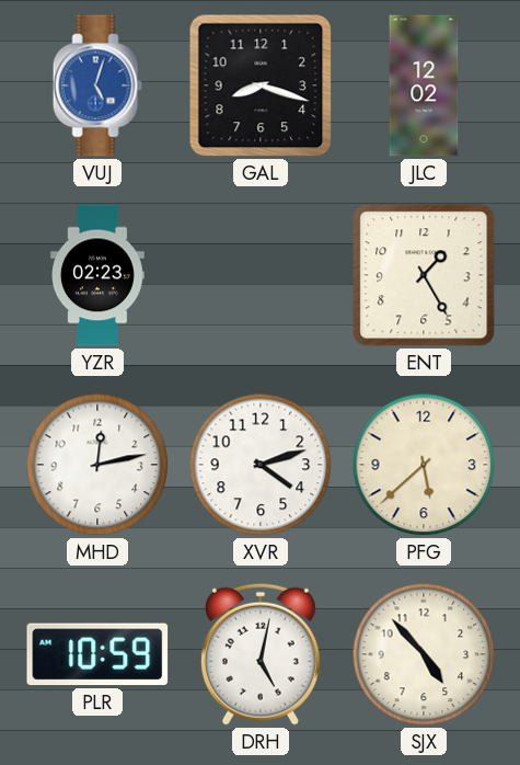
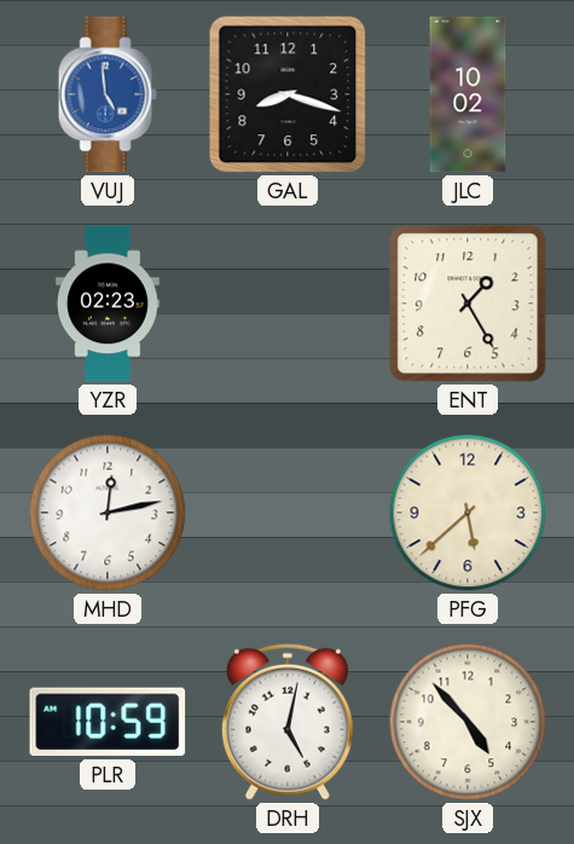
VUJ: 5:03 -> 4:59
JLC: 12:02 -> 10:02
XVR: 4:12 -> none
